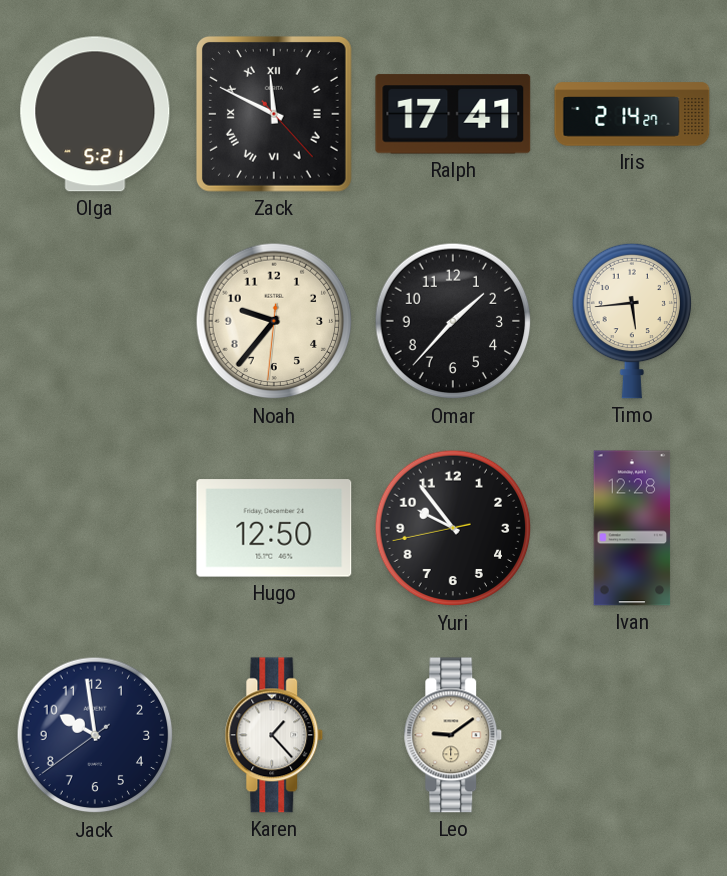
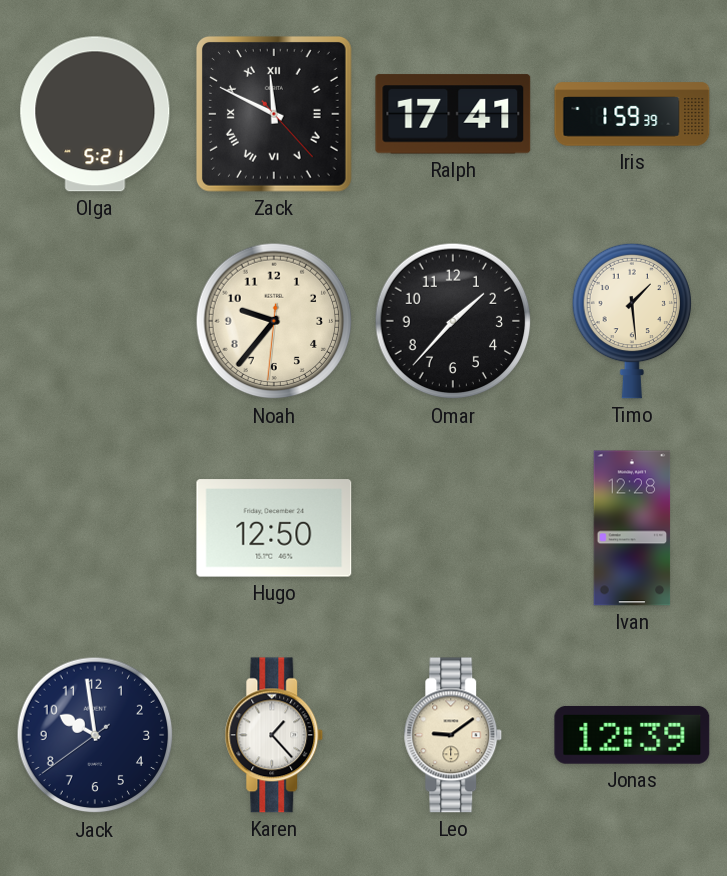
Iris: 2:14 -> 1:59
Timo: 5:44 -> 1:29
Yuri: 9:53 -> none
Jonas: none -> 12:39
